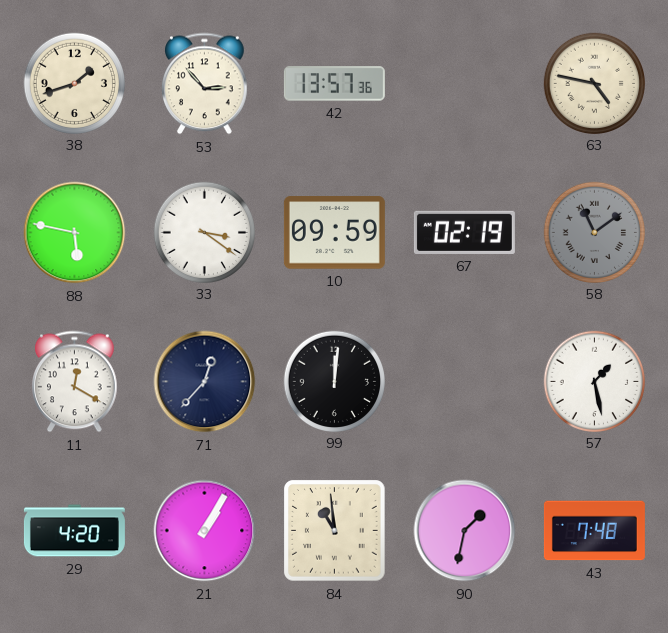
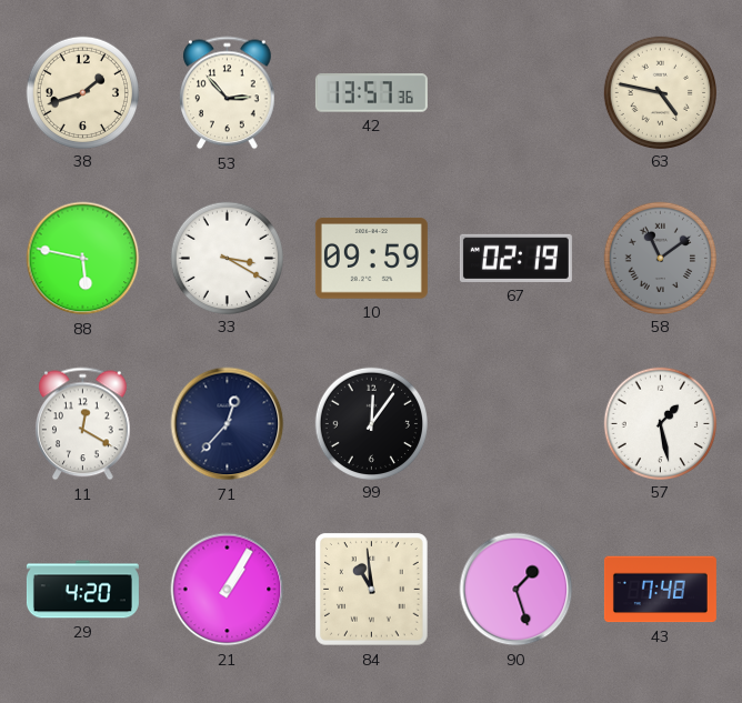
33: 3:21 -> 3:20
99: 12:01 -> 12:06
90: 1:32 -> 1:27
